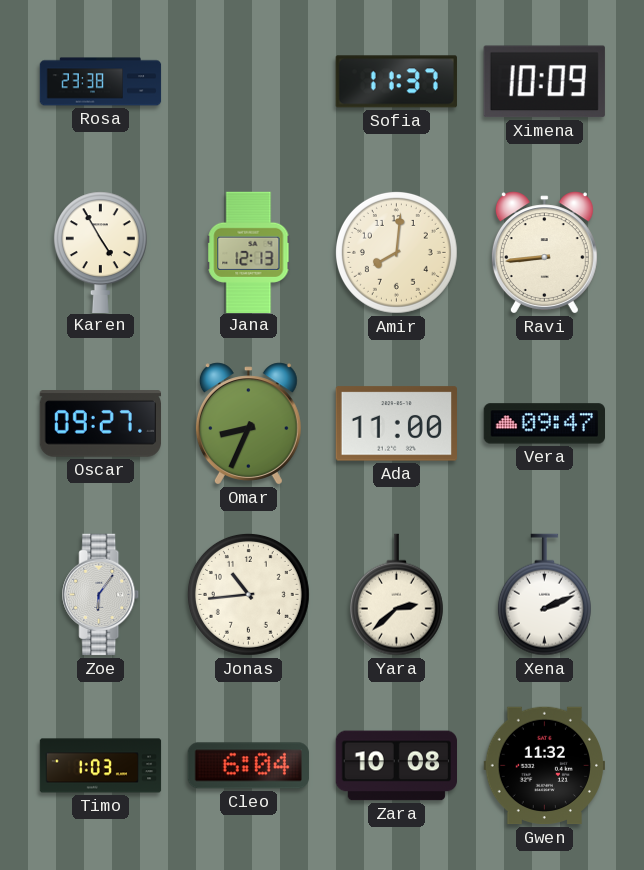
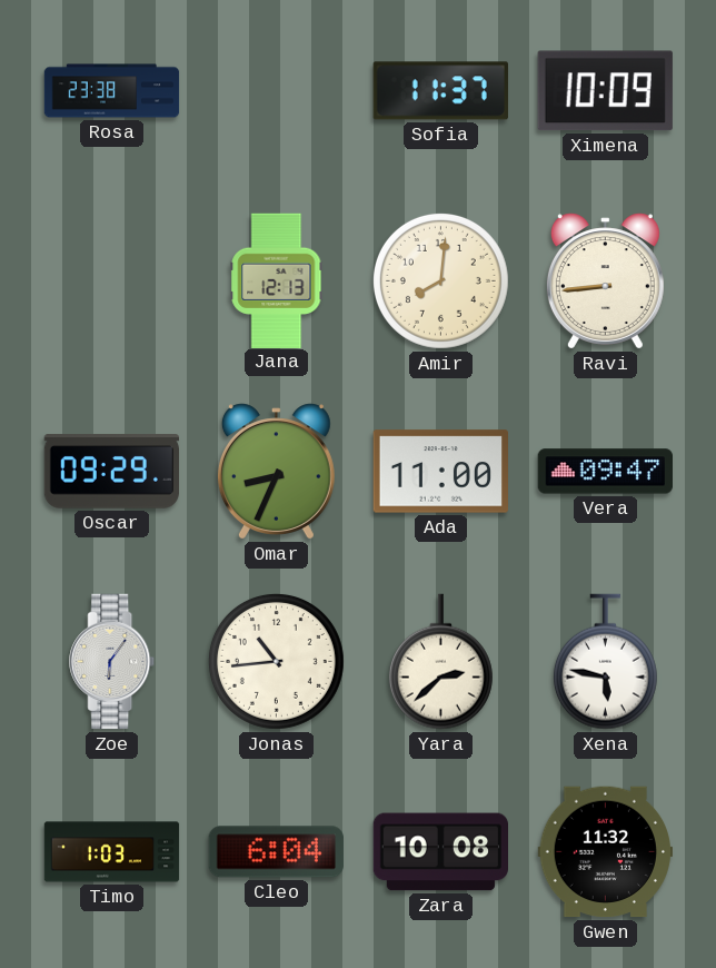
Karen: 4:55 -> none
Oscar: 09:27 -> 09:29
Xena: 2:11 -> 5:47
